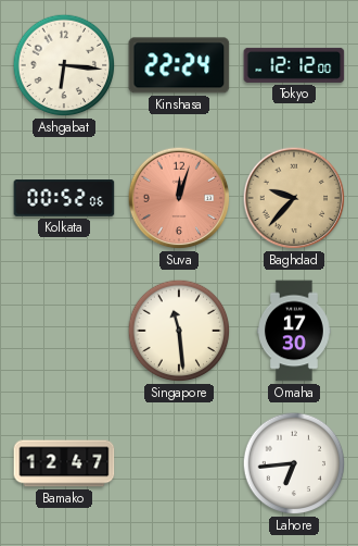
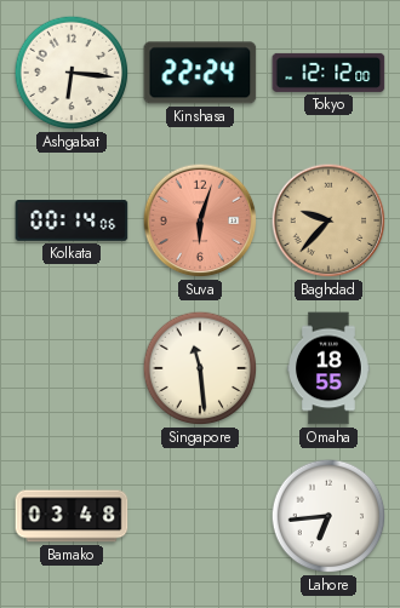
Kolkata: 00:52 -> 00:14
Suva: 12:03 -> 6:03
Omaha: 17:30 -> 18:55
Bamako: 12:47 -> 03:48
